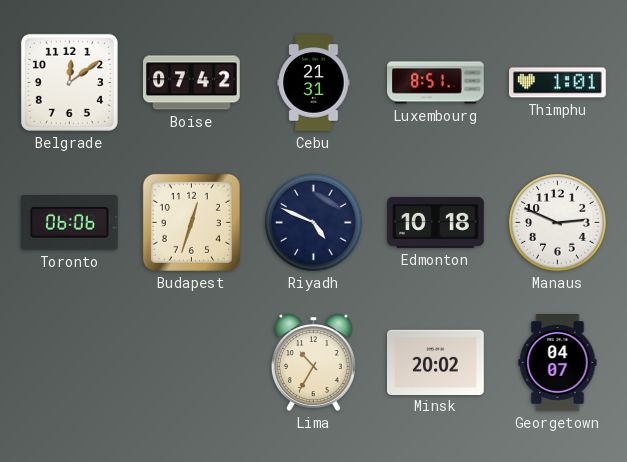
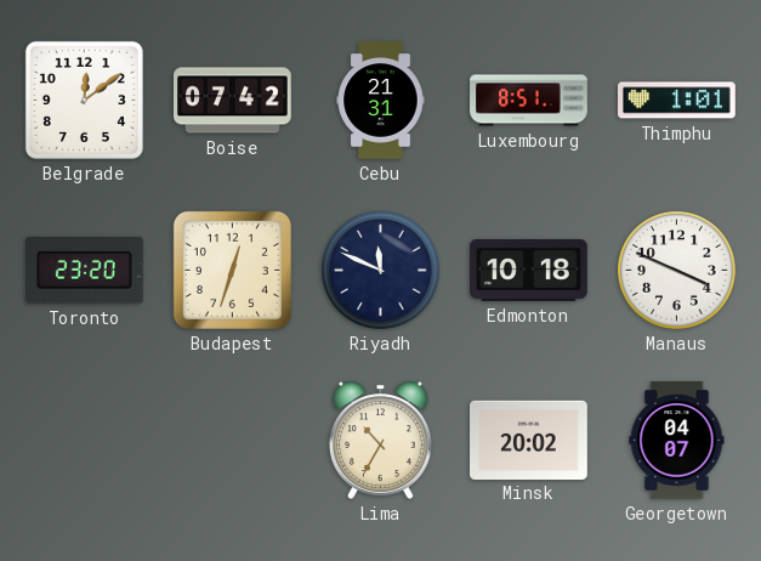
Toronto: 06:06 -> 23:20
Riyadh: 4:49 -> 11:49
Manaus: 2:49 -> 3:49
